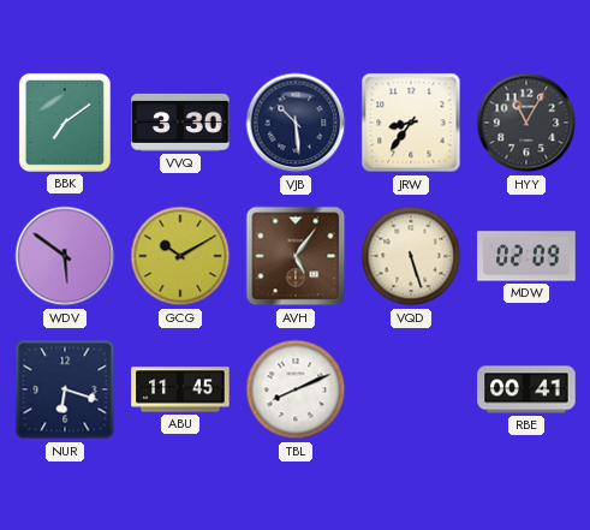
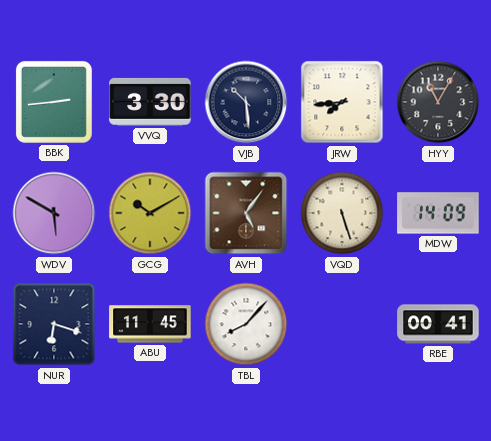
BBK: 7:09 -> 2:44
JRW: 8:36 -> 7:44
WDV: 5:51 -> 5:50
MDW: 02:09 -> 14:09
TBL: 8:11 -> 8:07
